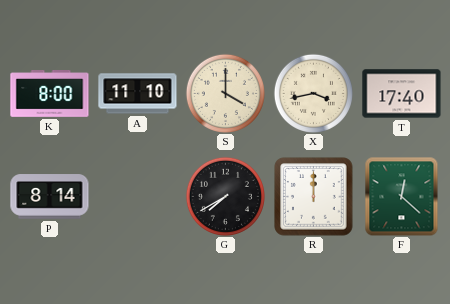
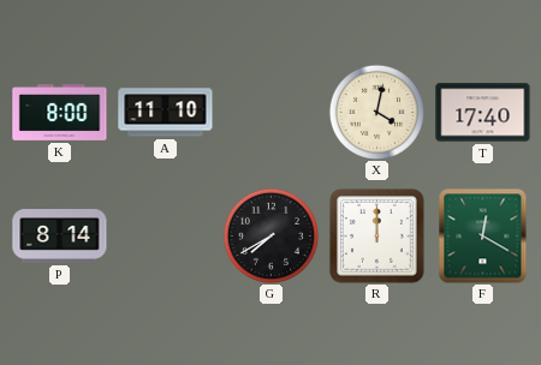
S: 4:00 -> none
X: 3:43 -> 4:02
F: 12:22 -> 12:20
